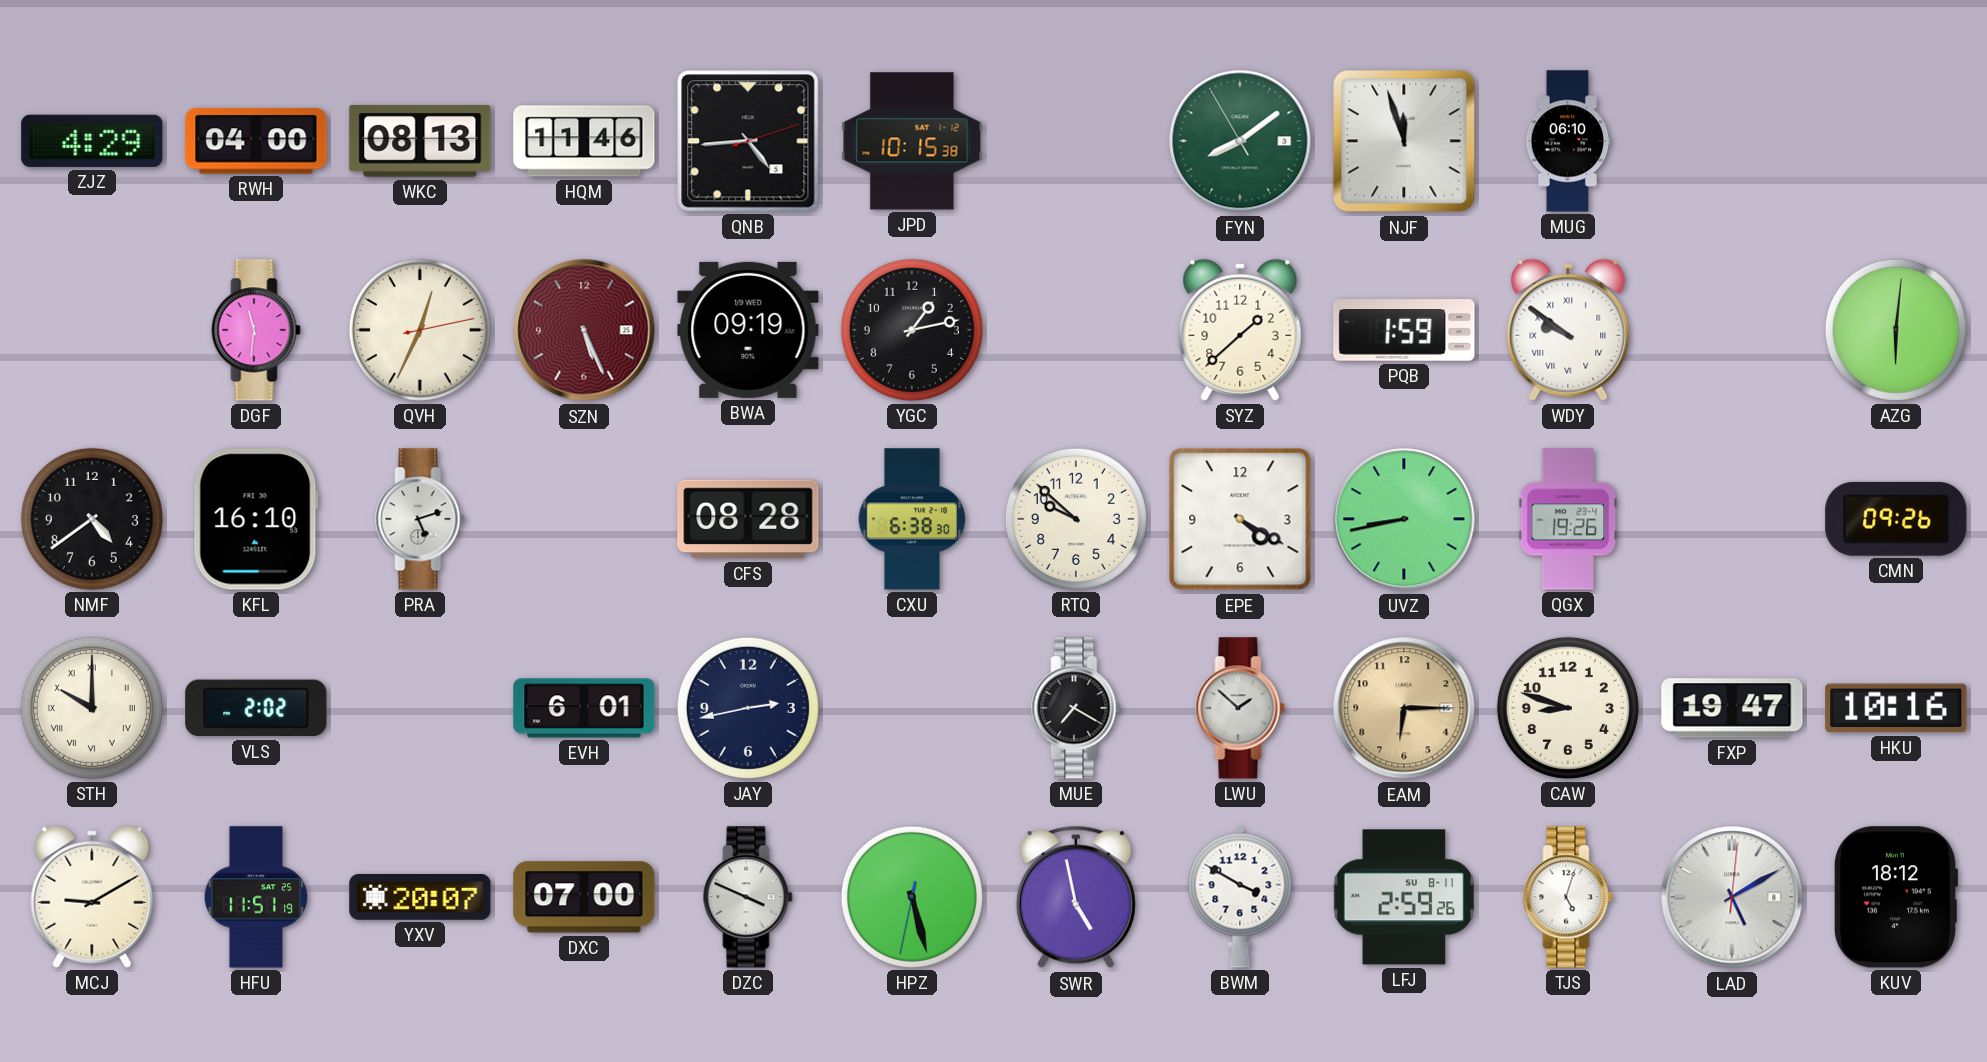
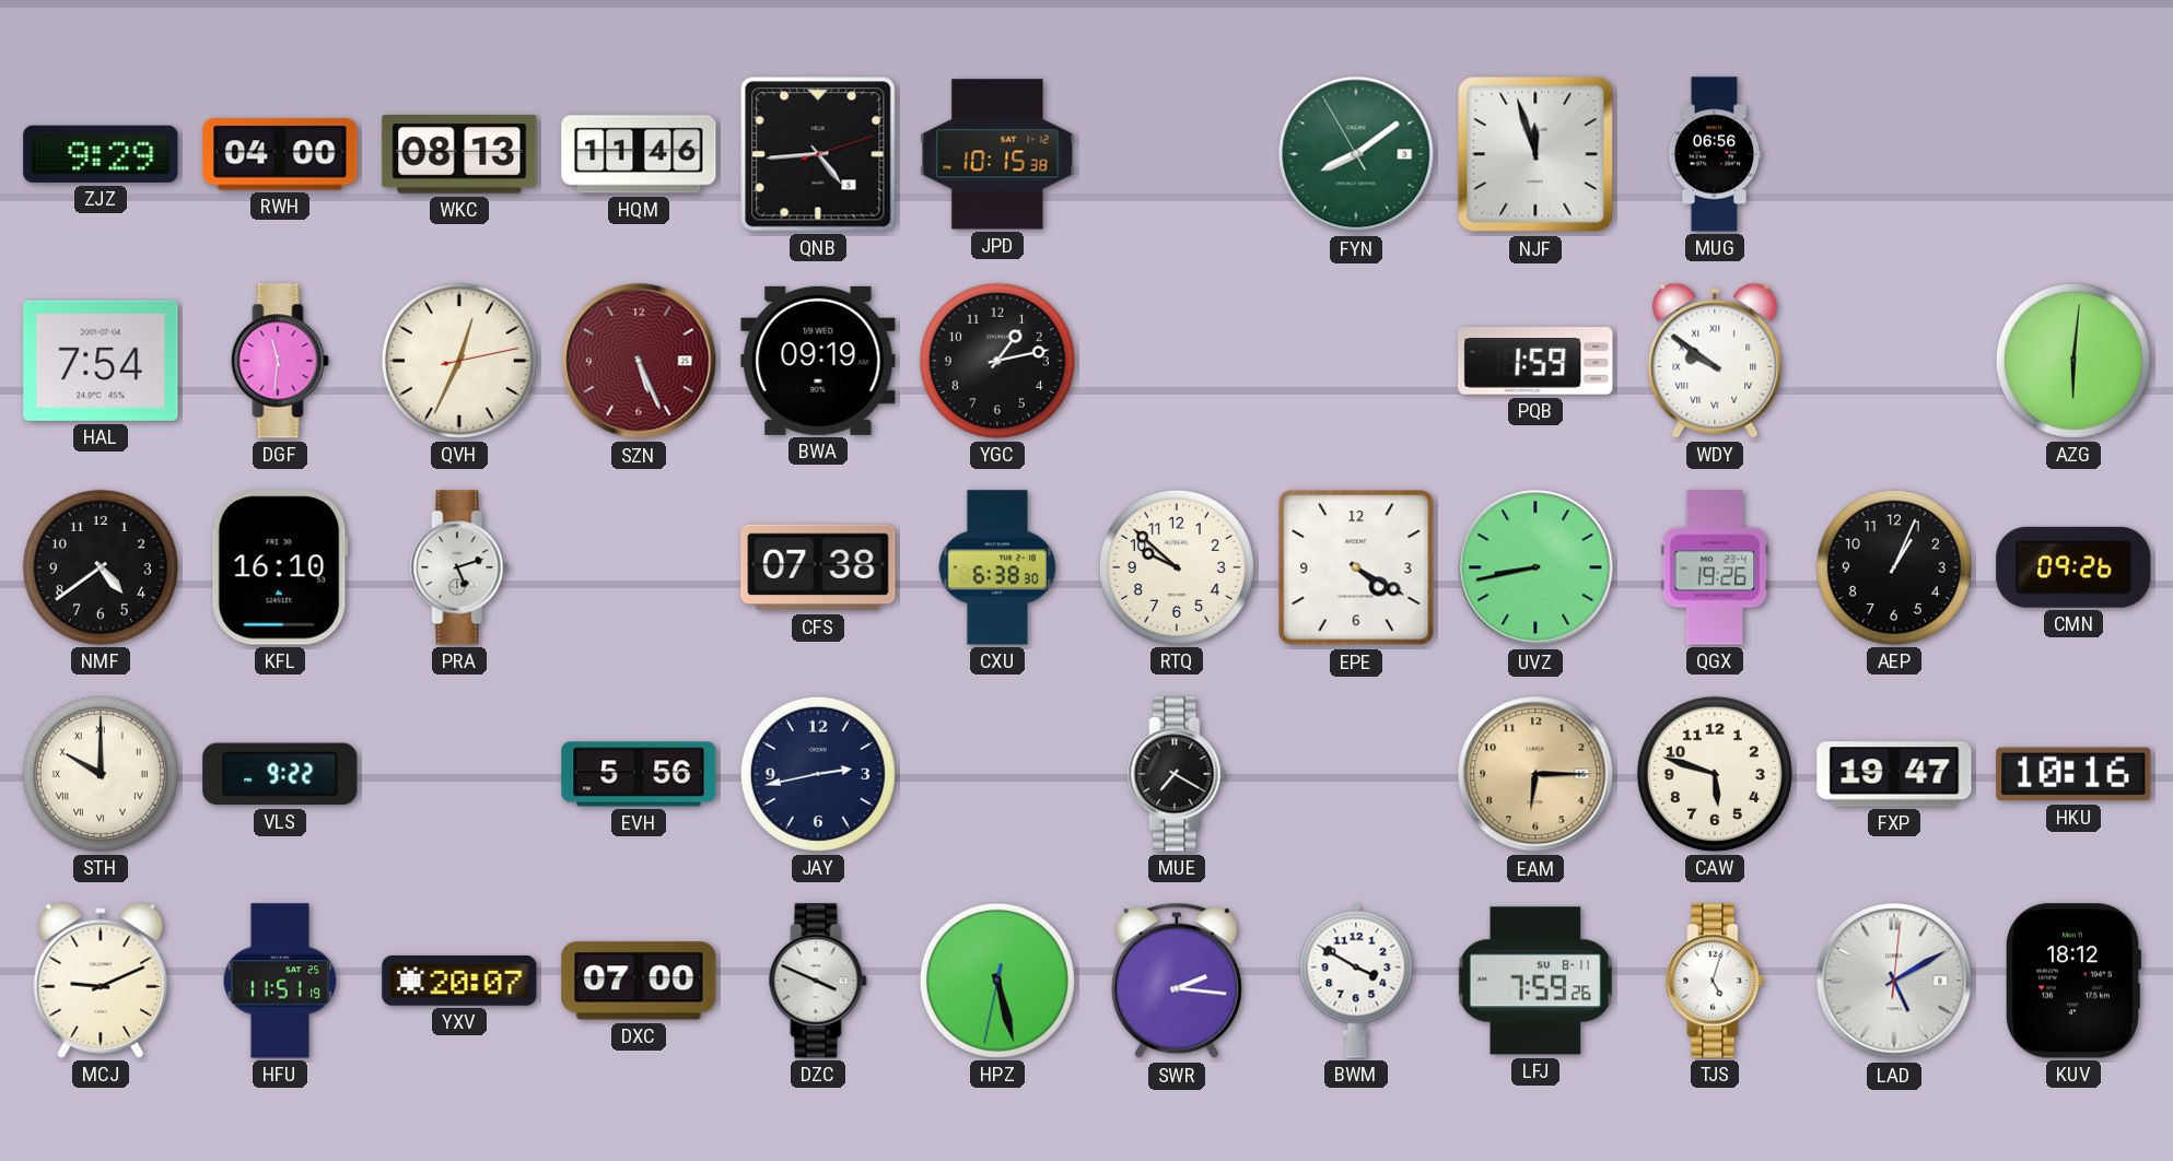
ZJZ: 4:29 -> 9:29
MUG: 06:10 -> 06:56
HAL: none -> 7:54
SYZ: 1:38 -> none
CFS: 08:28 -> 07:38
AEP: none -> 1:04
VLS: 2:02 -> 9:22
EVH: 6:01 -> 5:56
LWU: 1:52 -> none
CAW: 8:48 -> 5:48
MCJ: 9:10 -> 9:11
SWR: 4:58 -> 2:16
LFJ: 2:59 -> 7:59
